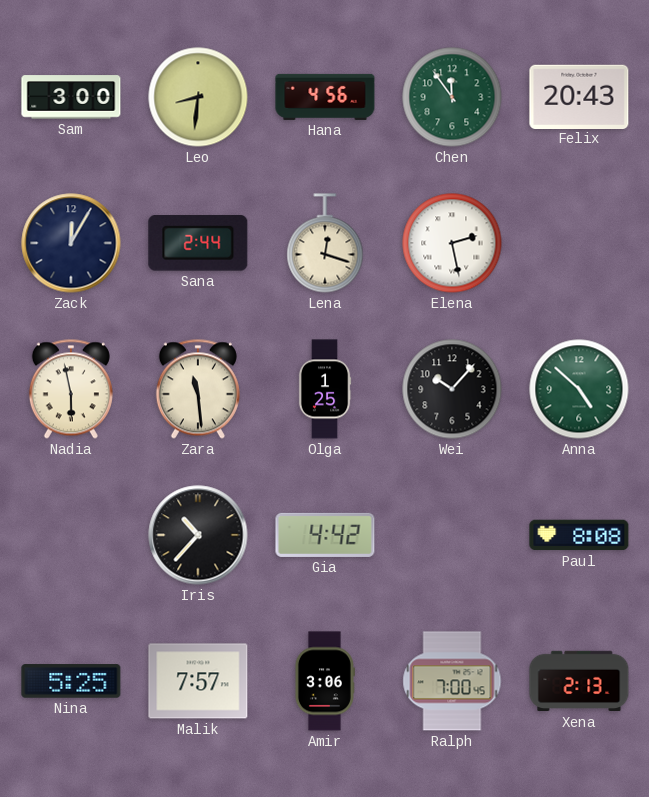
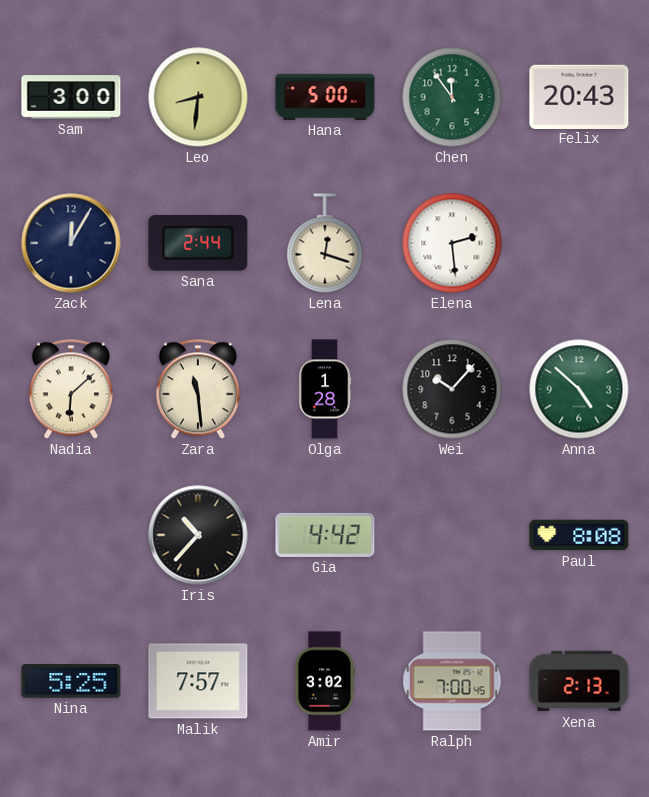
Hana: 4:56 -> 5:00
Elena: 2:28 -> 2:29
Nadia: 5:58 -> 6:08
Olga: 1:25 -> 1:28
Amir: 3:06 -> 3:02
